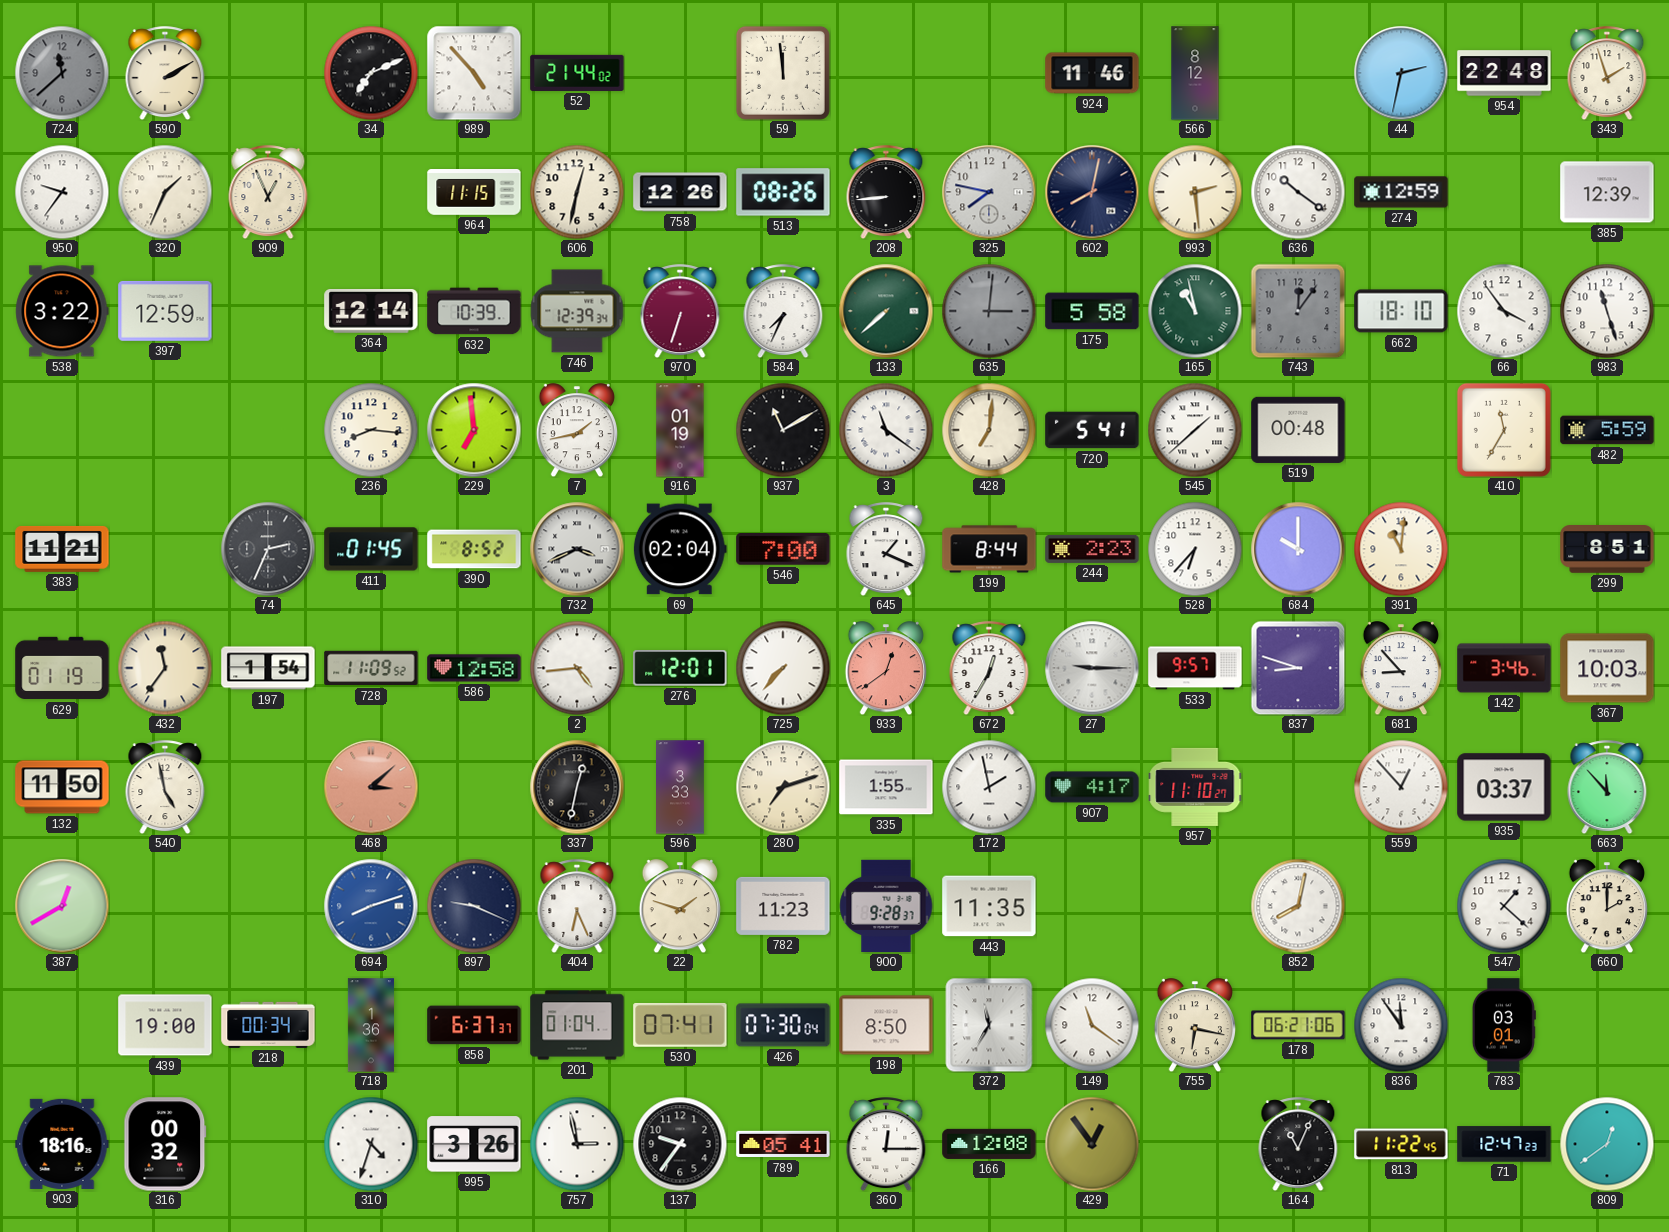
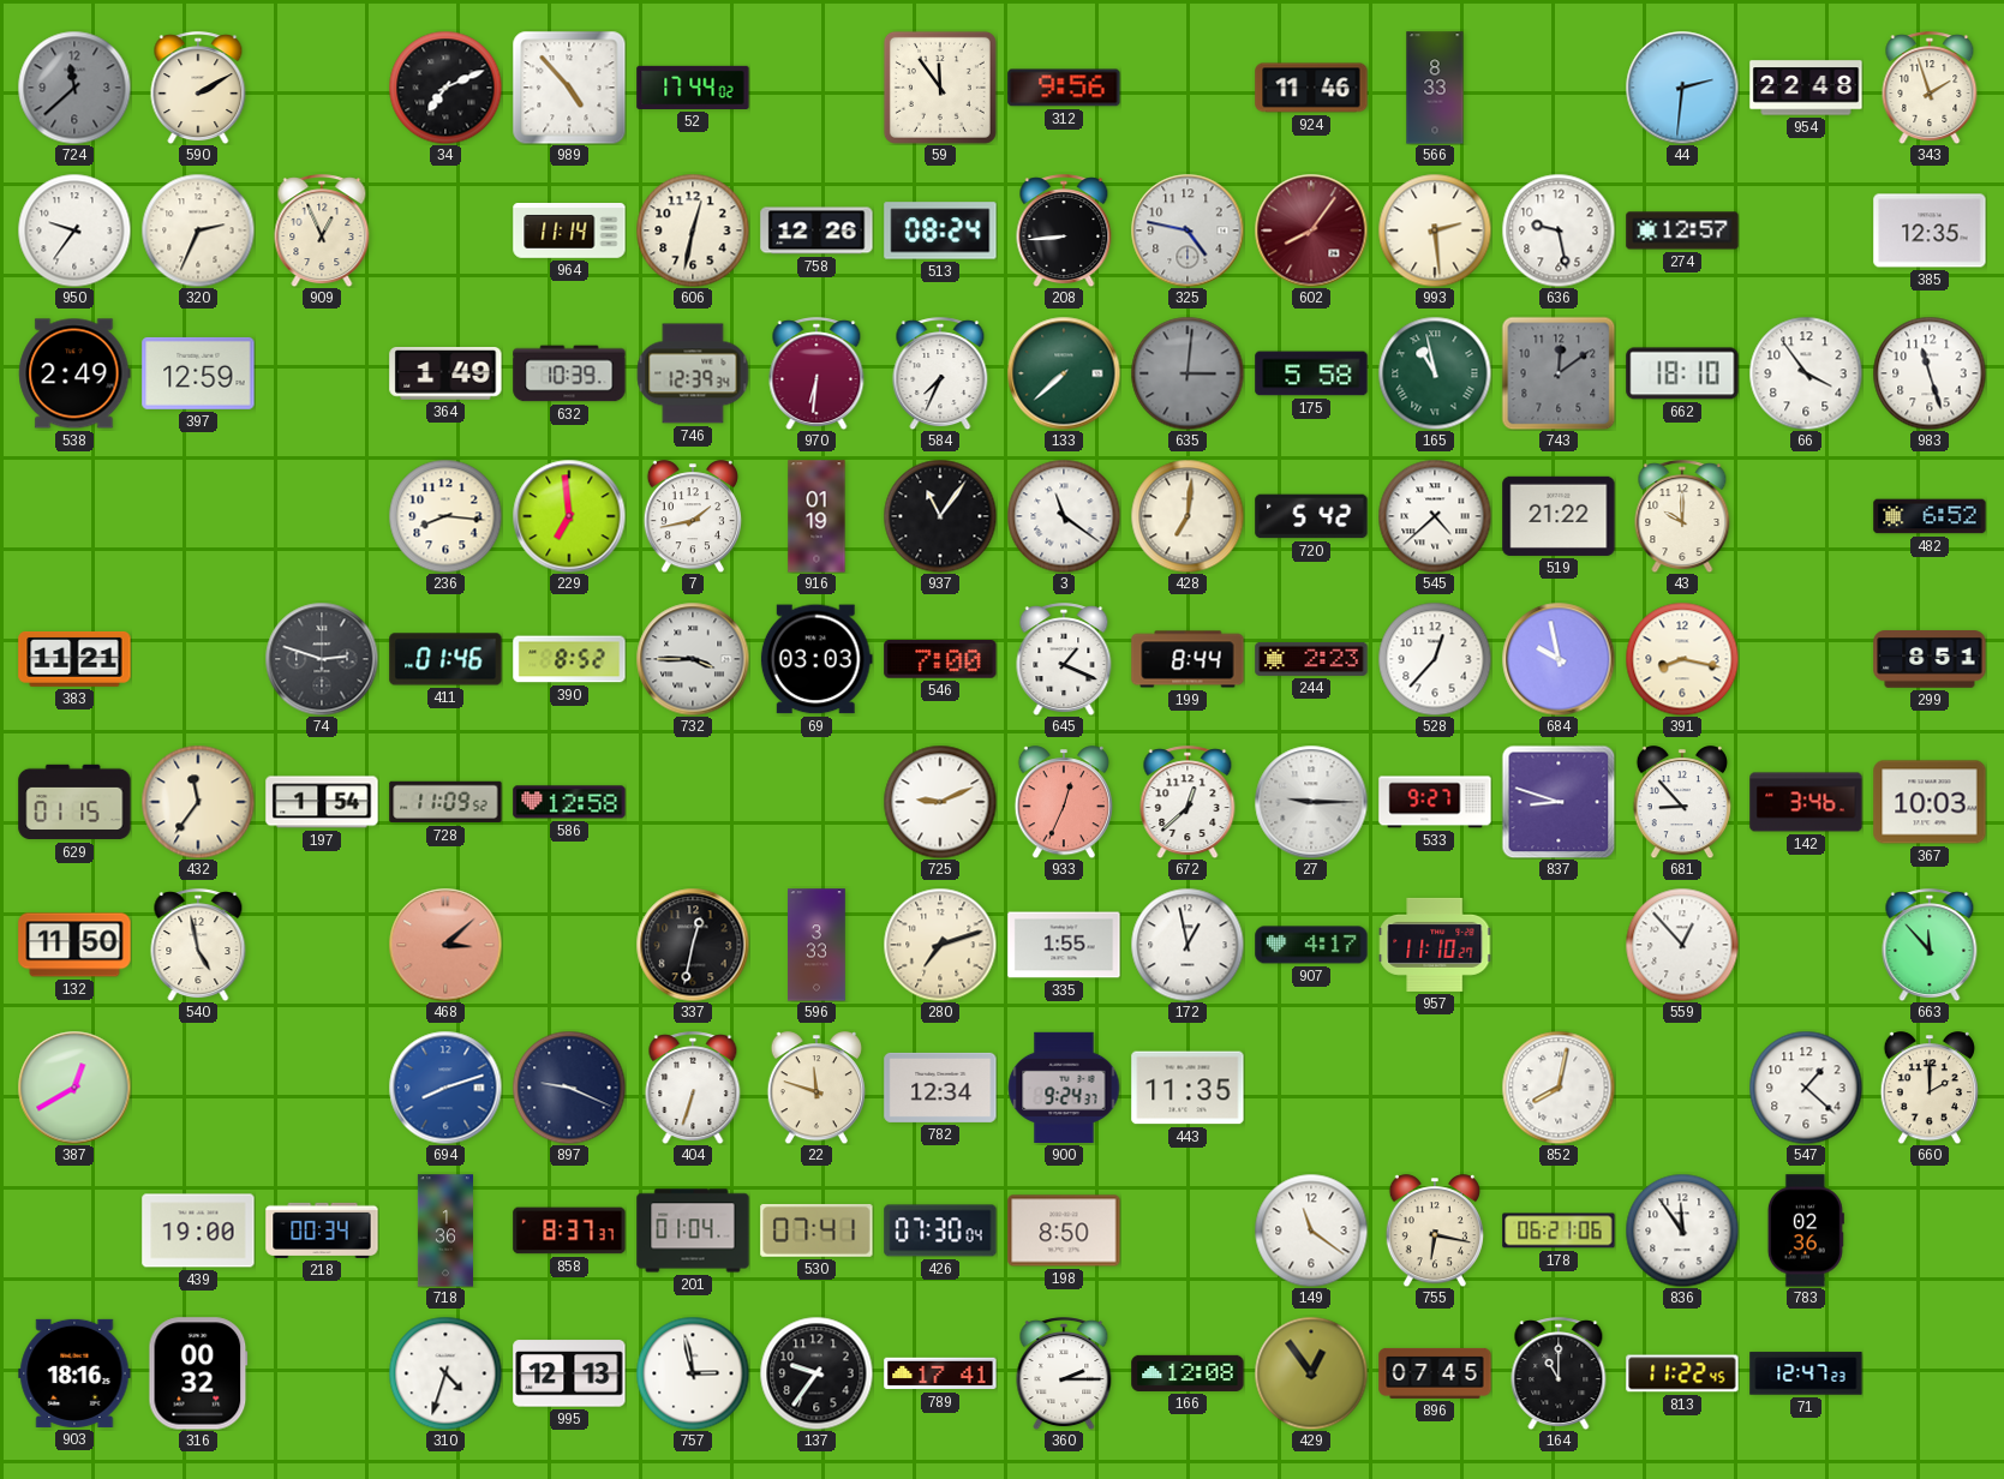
52: 21:44 -> 17:44
59: 11:59 -> 11:54
312: none -> 9:56
566: 8:12 -> 8:33
44: 2:32 -> 2:31
320: 1:34 -> 2:34
964: 11:15 -> 11:14
513: 08:26 -> 08:24
325: 7:47 -> 4:47
602: 8:02 -> 8:06
602 dial: navy -> burgundy
636: 10:21 -> 9:28
274: 12:59 -> 12:57
385: 12:39 -> 12:35
538: 3:22 -> 2:49
364: 12:14 -> 1:49
970: 6:33 -> 6:31
743: 12:06 -> 12:09
937: 11:10 -> 11:06
720: 5:41 -> 5:42
545: 1:38 -> 4:38
519: 00:48 -> 21:22
43: none -> 10:00
410: 11:35 -> none
482: 5:59 -> 6:52
74: 2:34 -> 2:48
411: 01:45 -> 01:46
732: 3:41 -> 3:45
69: 02:04 -> 03:03
528: 6:37 -> 12:37
684: 10:00 -> 9:58
391: 11:01 -> 8:17
629: 01:19 -> 01:15
2: 4:44 -> none
276: 12:01 -> none
725: 7:37 -> 9:11
933: 12:39 -> 12:34
672: 12:35 -> 12:38
533: 9:57 -> 9:27
172: 1:58 -> 12:58
935: 03:37 -> none
404: 6:26 -> 6:33
22: 1:48 -> 11:48
782: 11:23 -> 12:34
900: 9:28 -> 9:24
858: 6:37 -> 8:37
372: 11:35 -> none
783: 03:01 -> 02:36
995: 3:26 -> 12:13
789: 05:41 -> 17:41
360: 12:15 -> 2:15
896: none -> 07:45
164: 11:04 -> 11:00
809: 12:39 -> none
